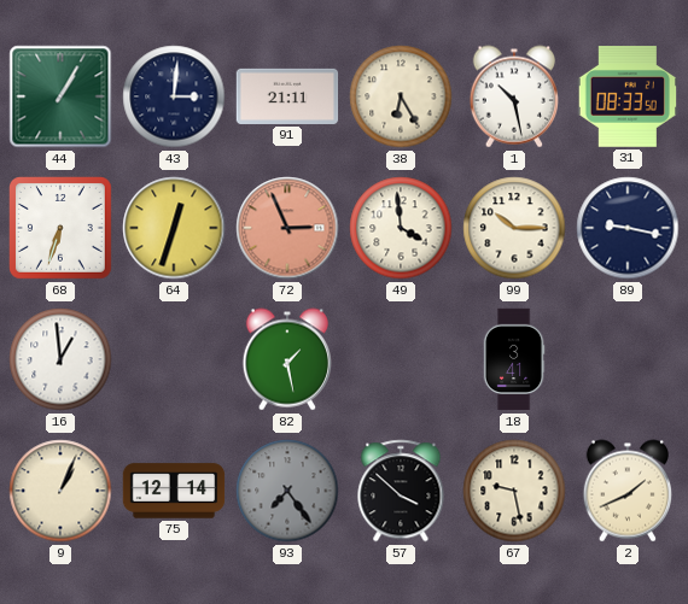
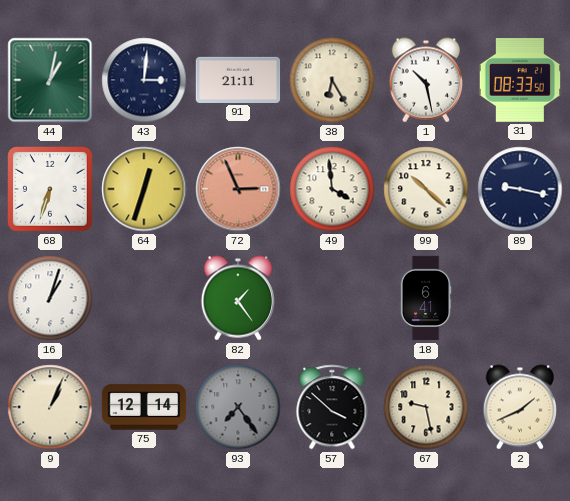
44: 1:05 -> 1:02
99: 10:15 -> 10:22
16: 12:59 -> 1:03
82: 1:28 -> 1:24
18: 3:41 -> 6:41
